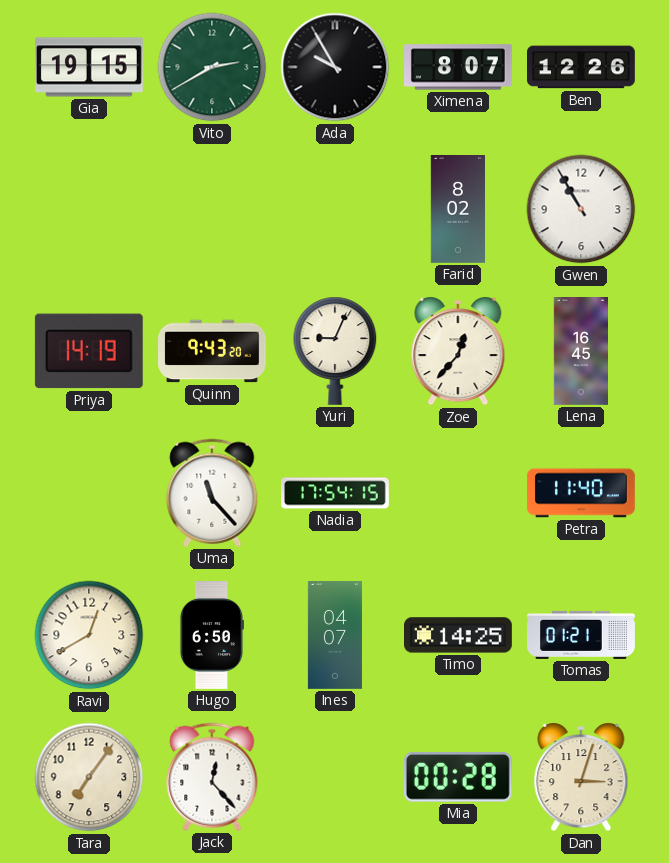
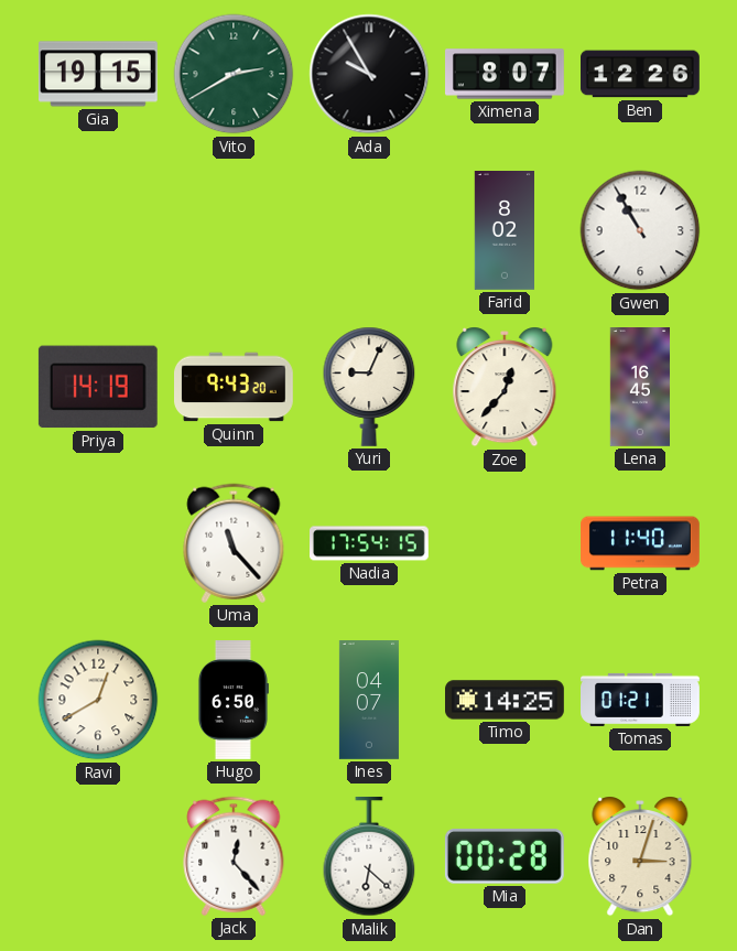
Tara: 7:06 -> none
Malik: none -> 6:22
